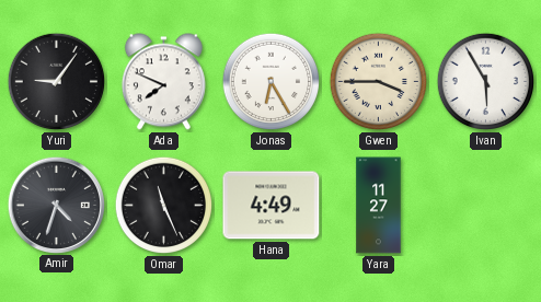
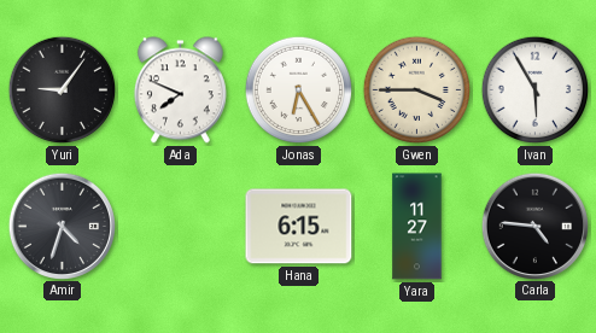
Omar: 11:26 -> none
Hana: 4:49 -> 6:15
Carla: none -> 4:46
